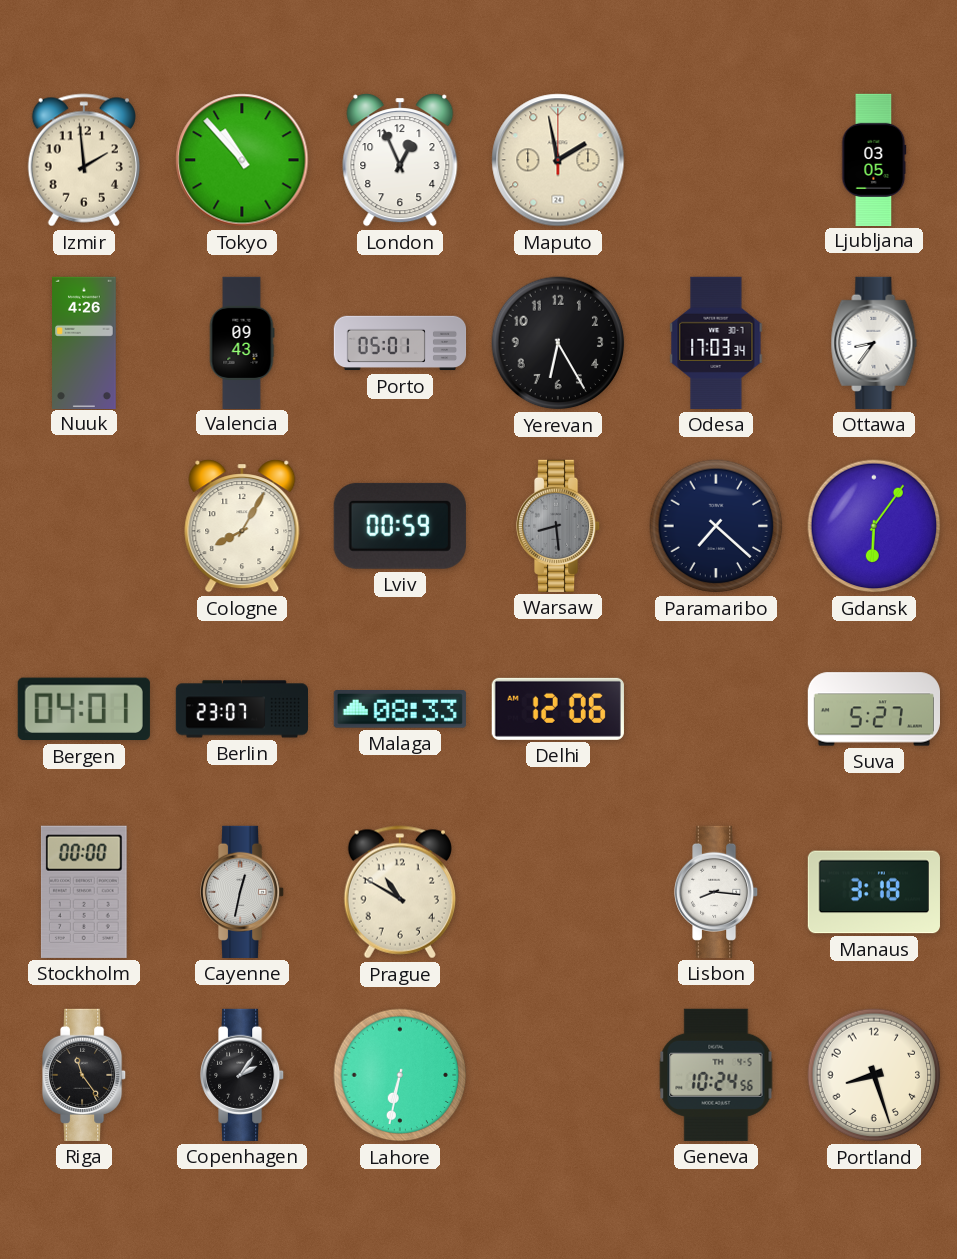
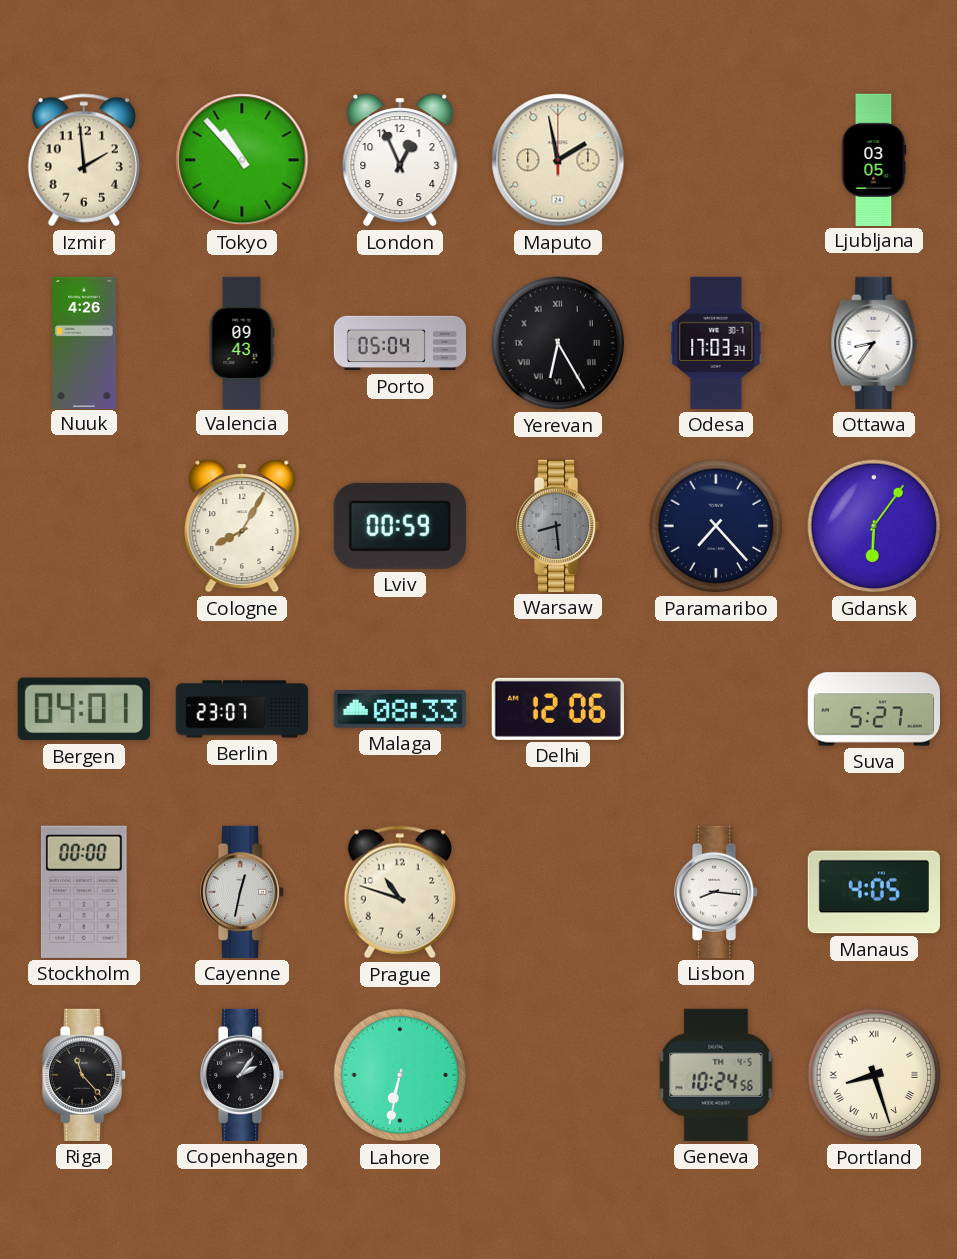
Porto: 05:01 -> 05:04
Yerevan numerals: Arabic -> Roman
Paramaribo: 7:22 -> 7:23
Prague: 10:50 -> 10:48
Manaus: 3:18 -> 4:05
Riga: 11:24 -> 11:23
Portland numerals: Arabic -> Roman
